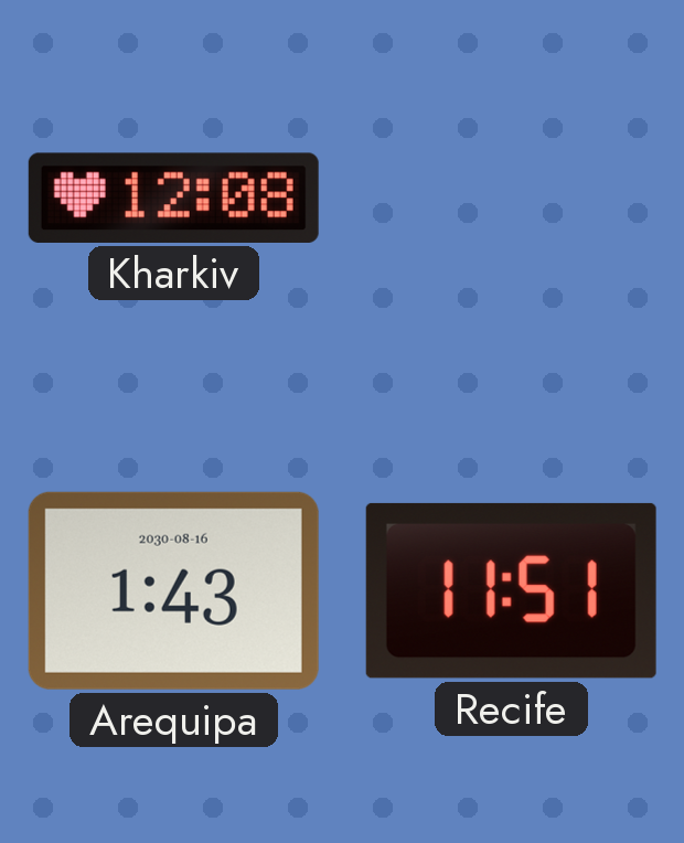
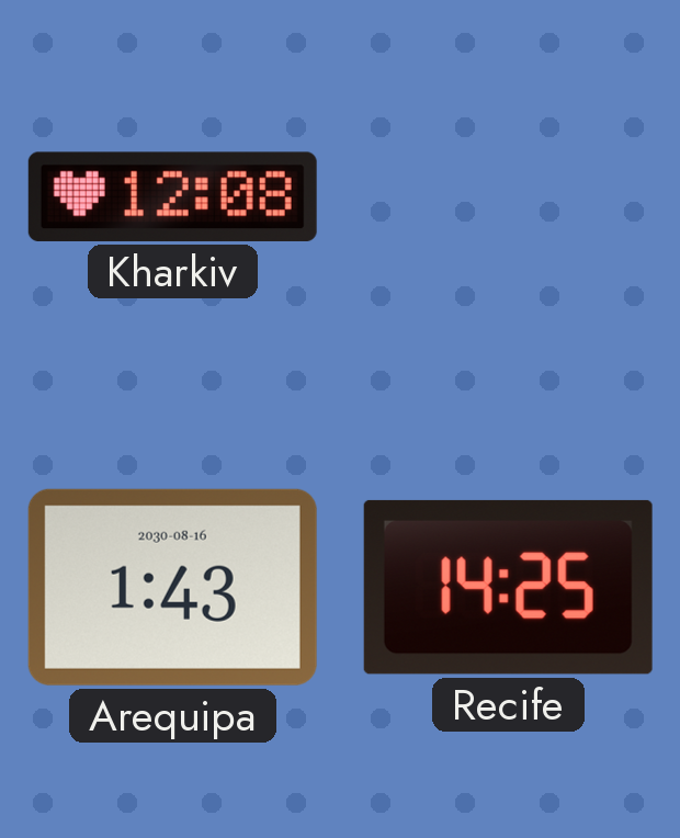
Recife: 11:51 -> 14:25
